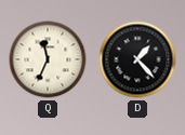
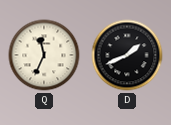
D: 1:23 -> 1:41
